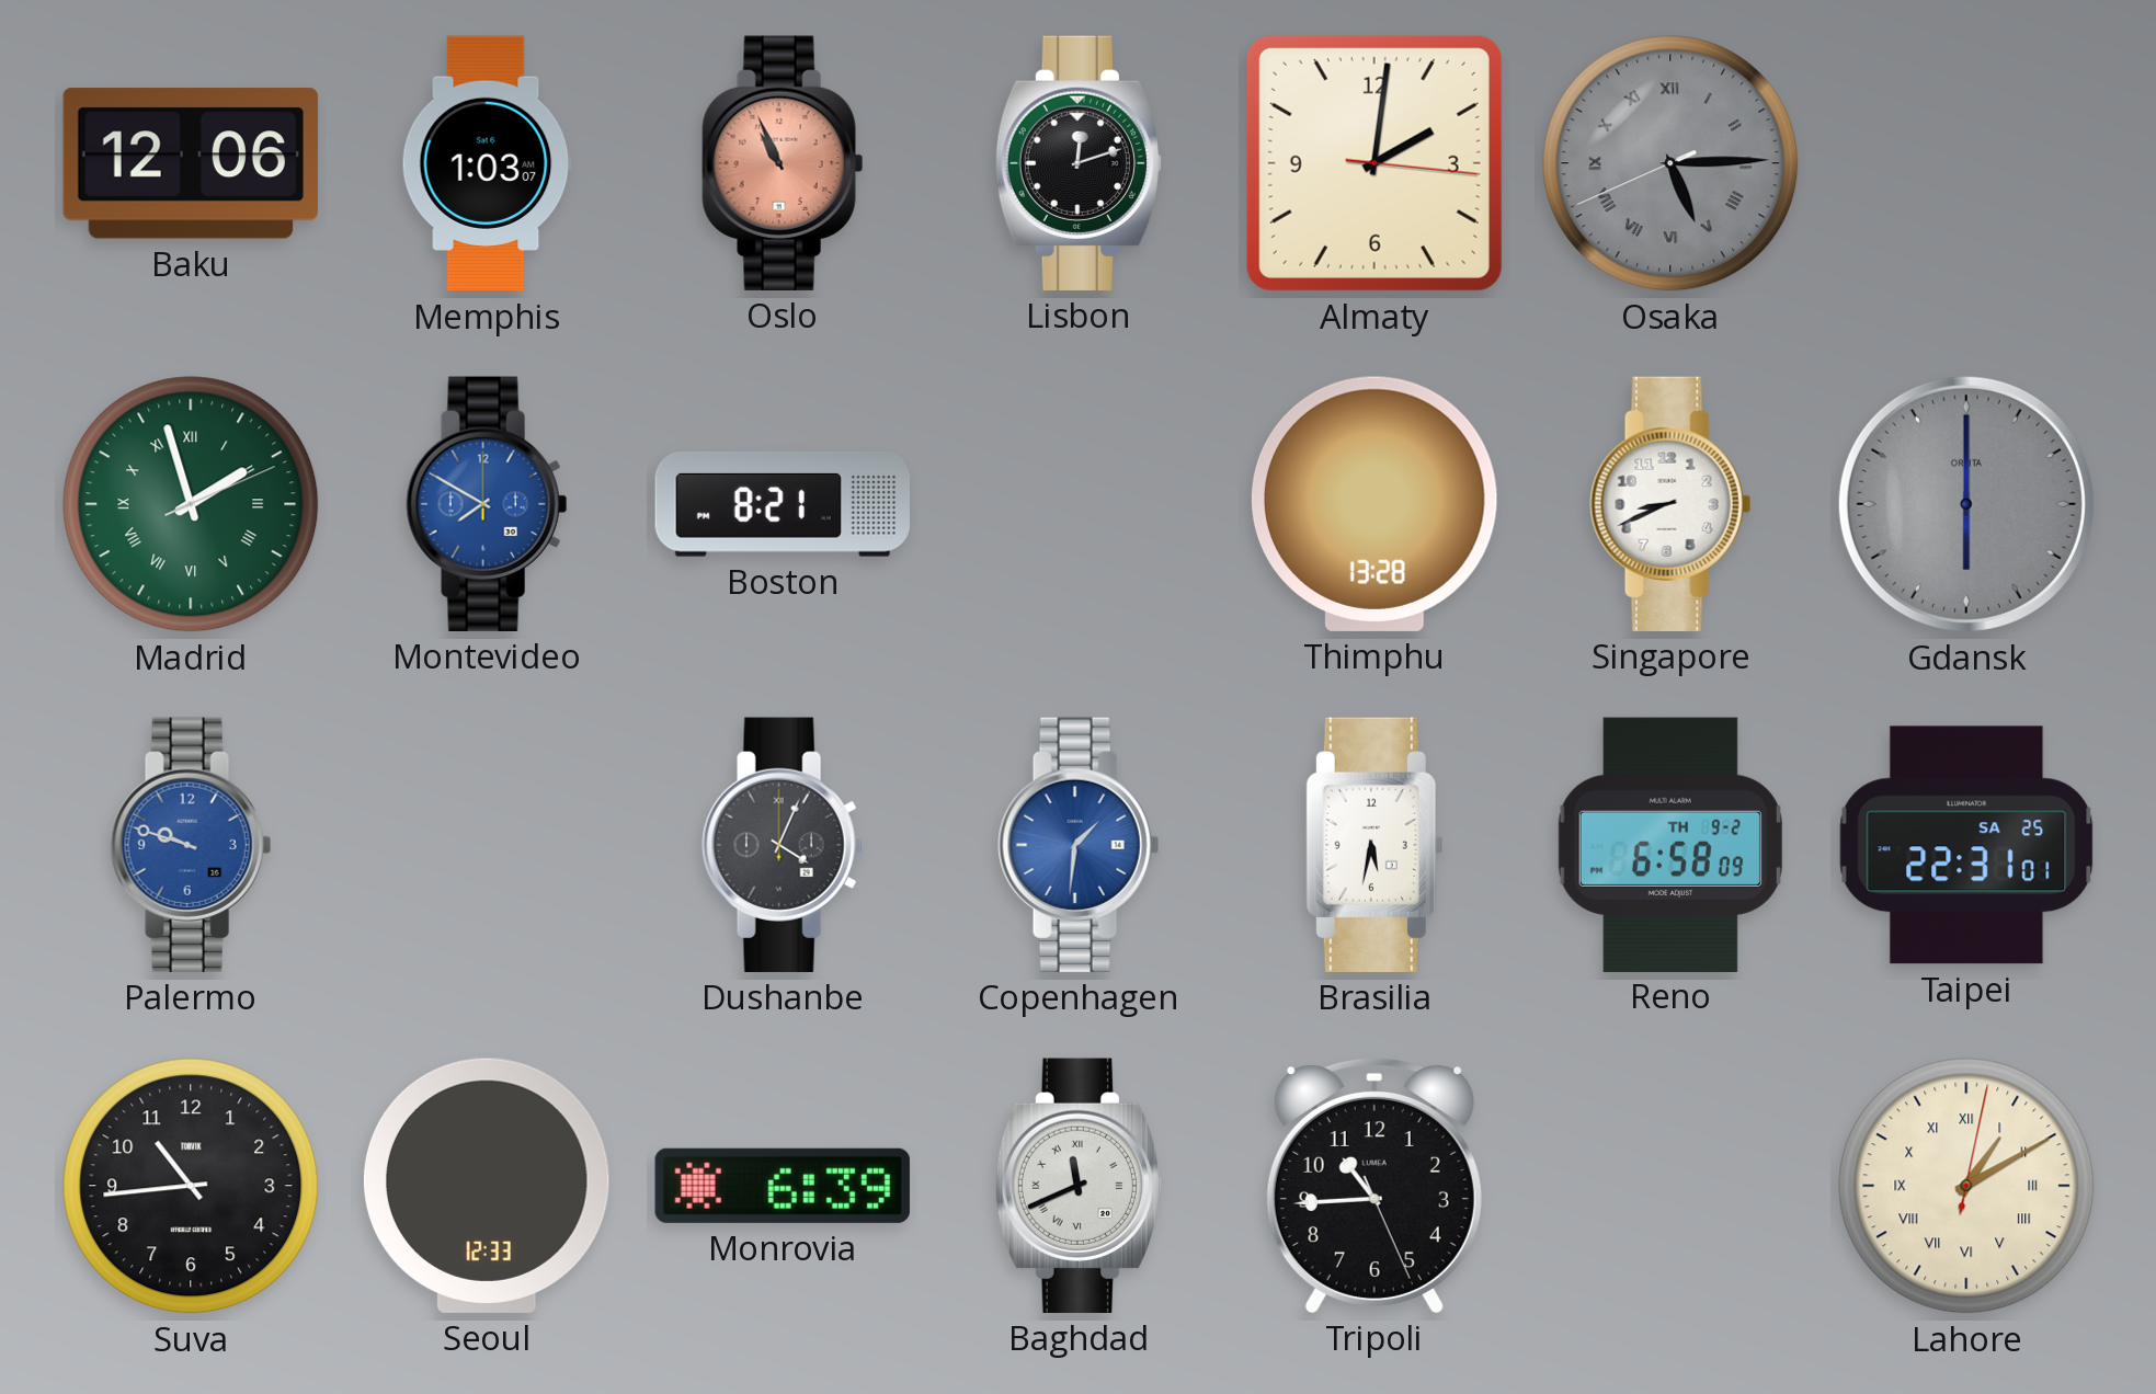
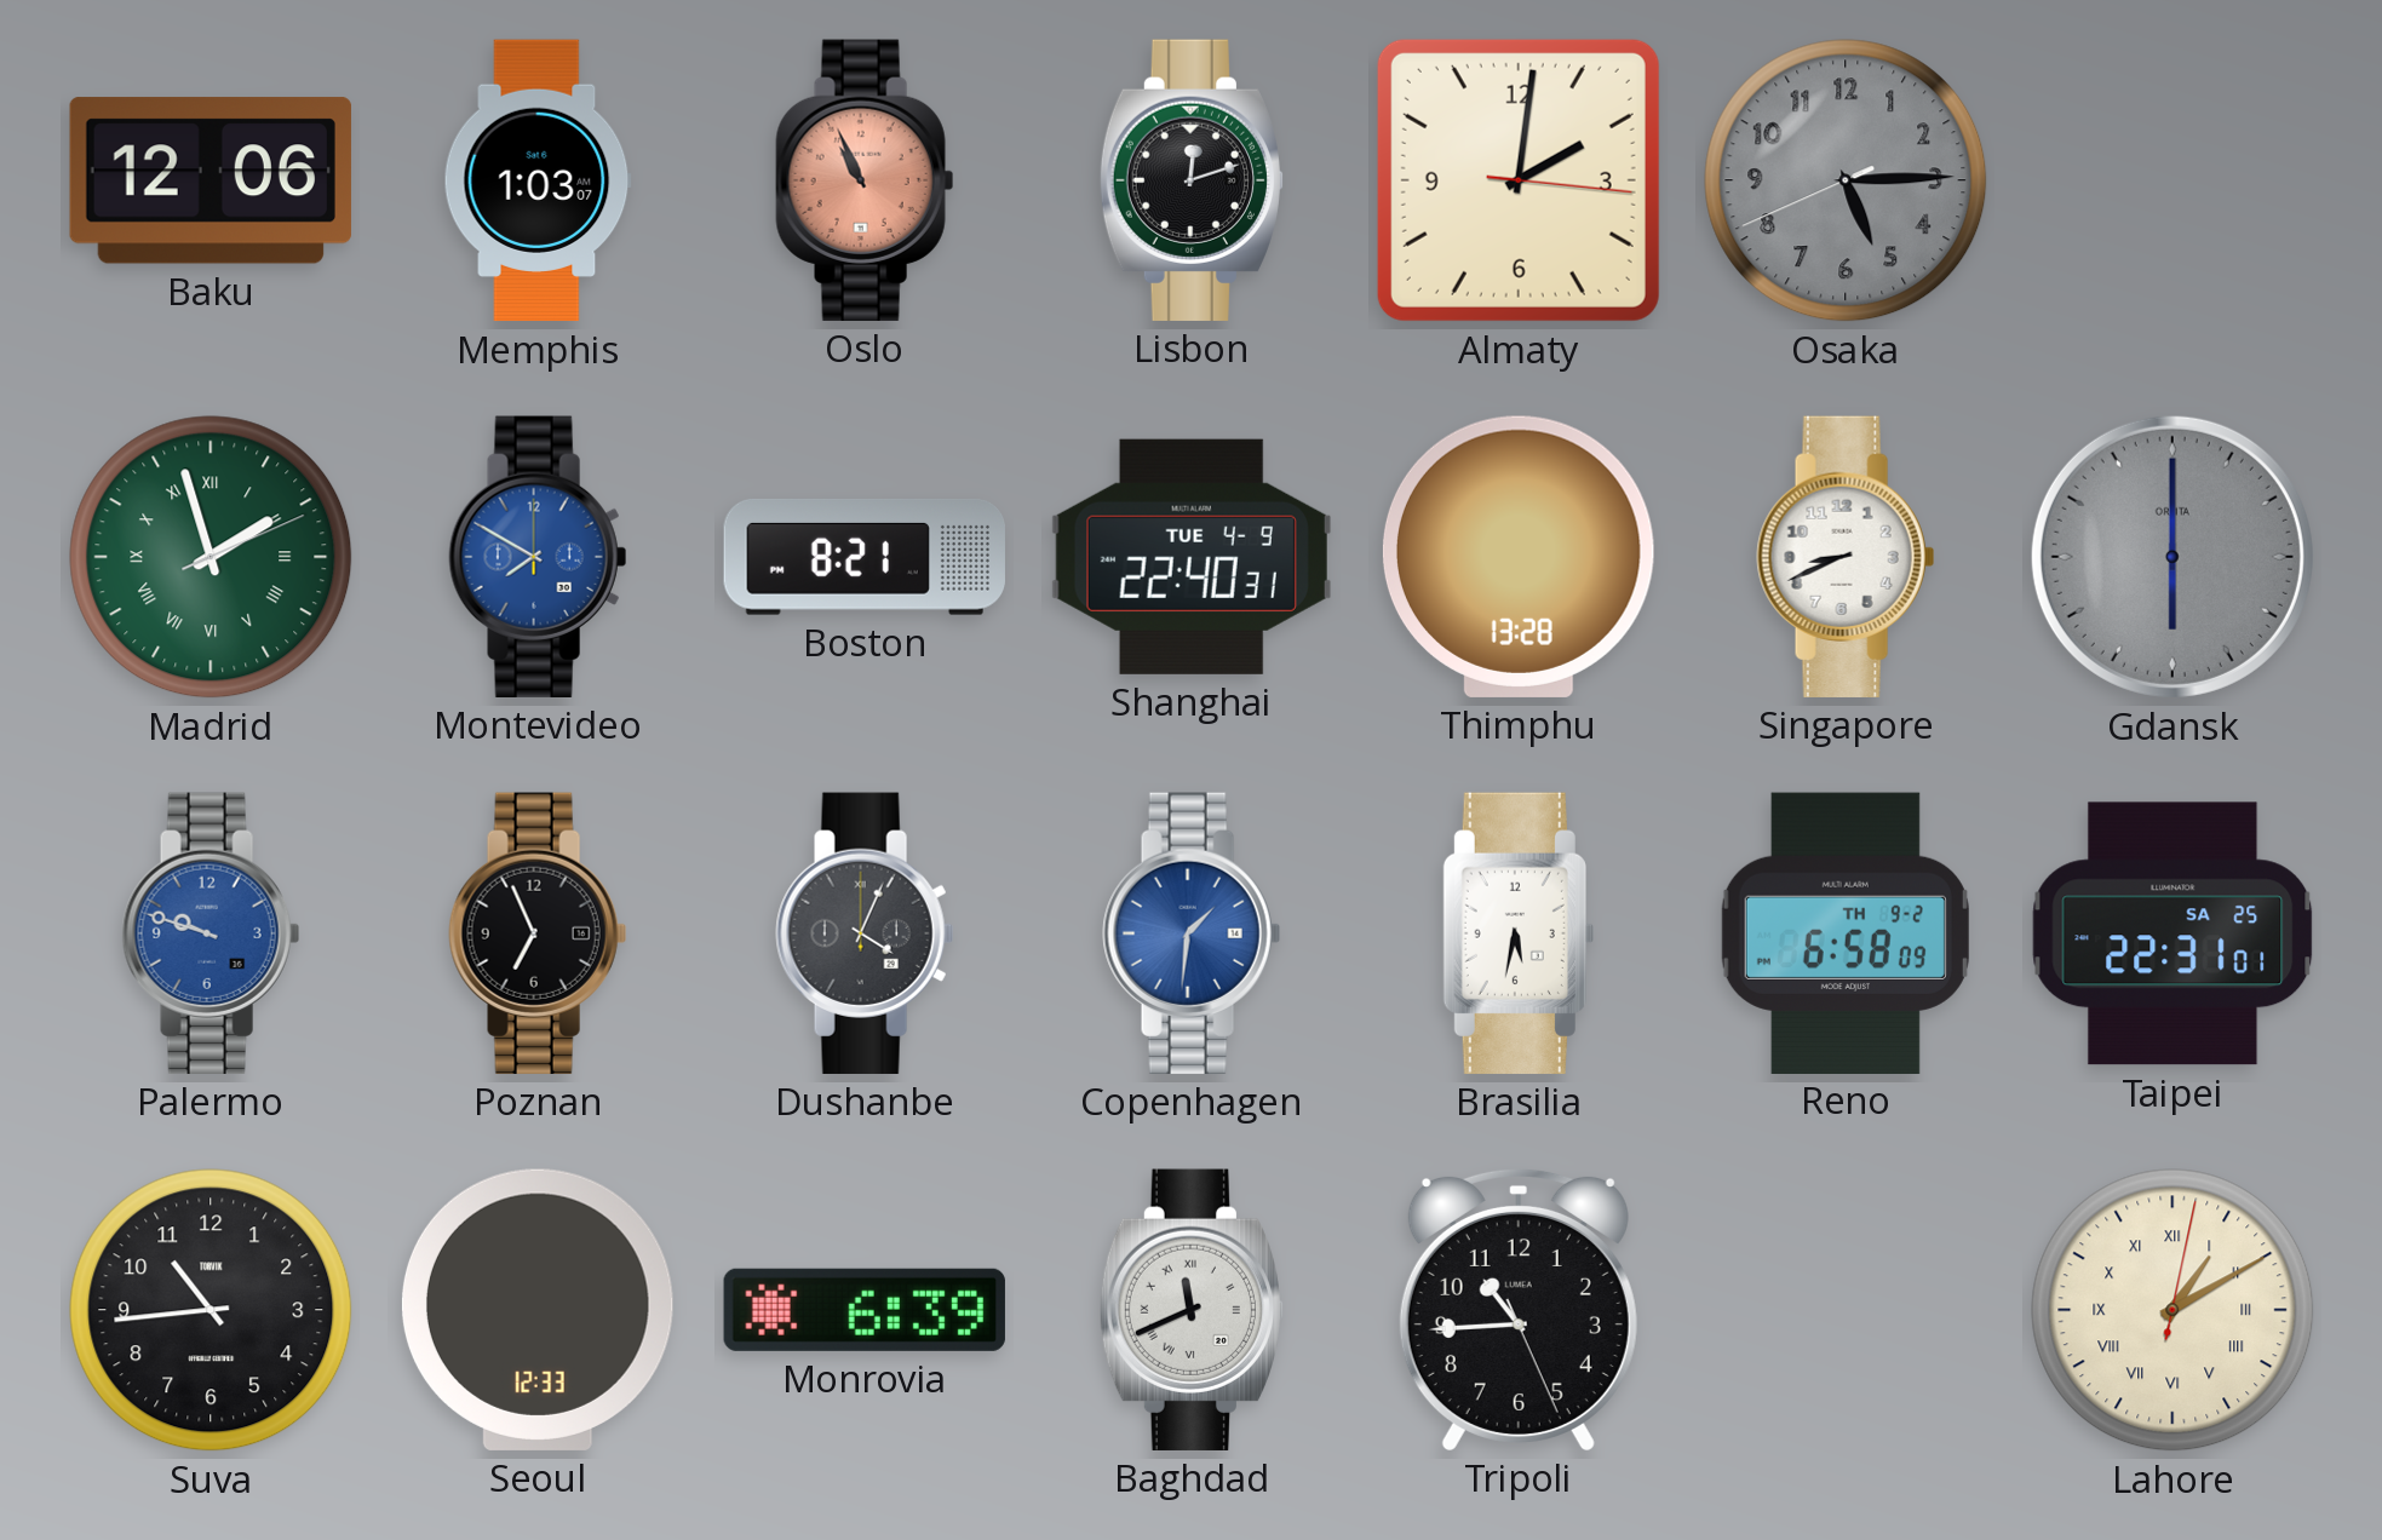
Osaka numerals: Roman -> Arabic
Shanghai: none -> 22:40
Poznan: none -> 6:56
